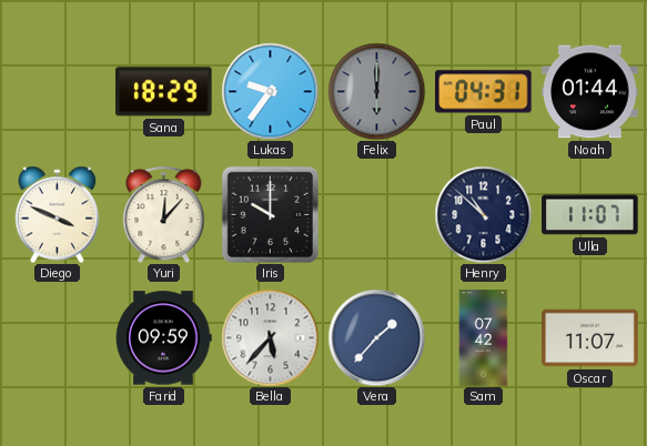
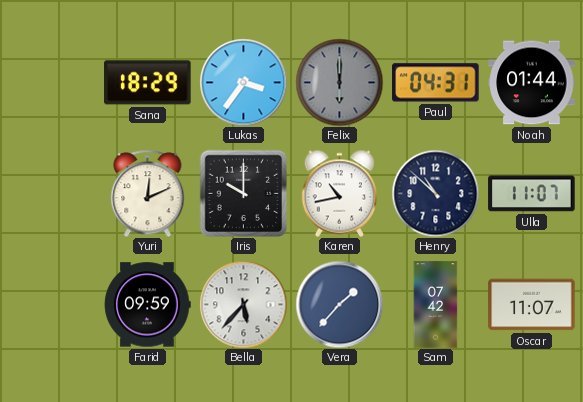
Lukas: 9:36 -> 3:36
Diego: 3:49 -> none
Yuri: 12:07 -> 12:11
Karen: none -> 10:43
